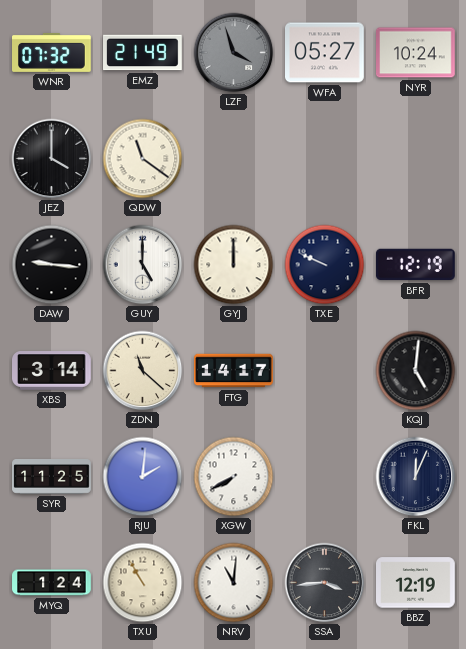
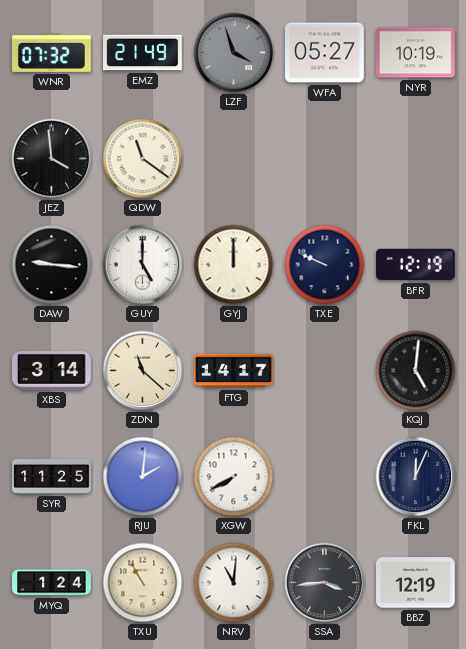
NYR: 10:24 -> 10:19
JEZ: 4:00 -> 3:59
